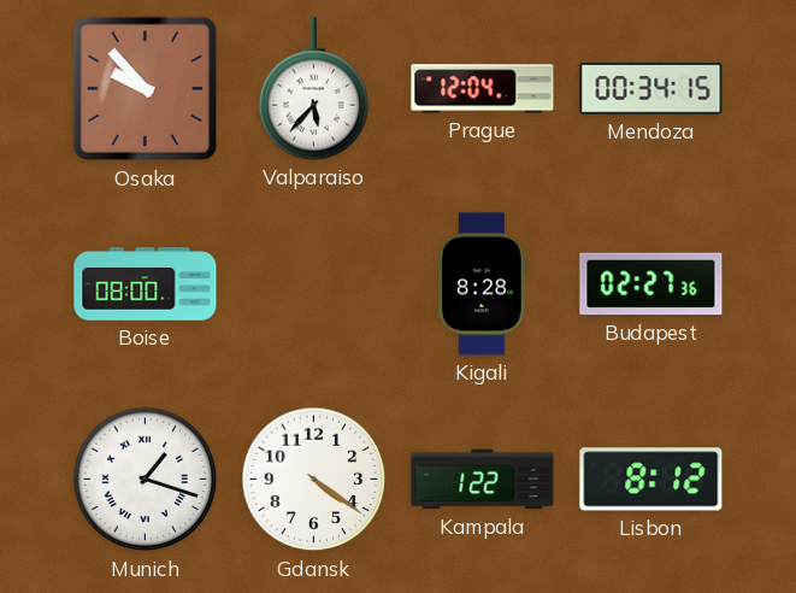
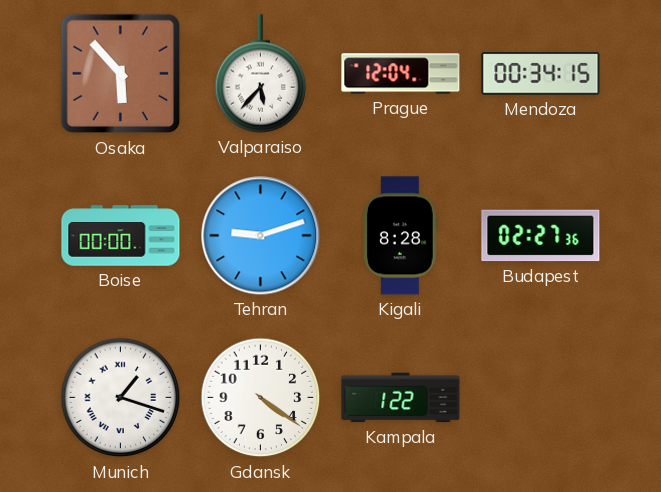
Osaka: 9:53 -> 5:53
Boise: 08:00 -> 00:00
Tehran: none -> 9:12
Lisbon: 8:12 -> none
